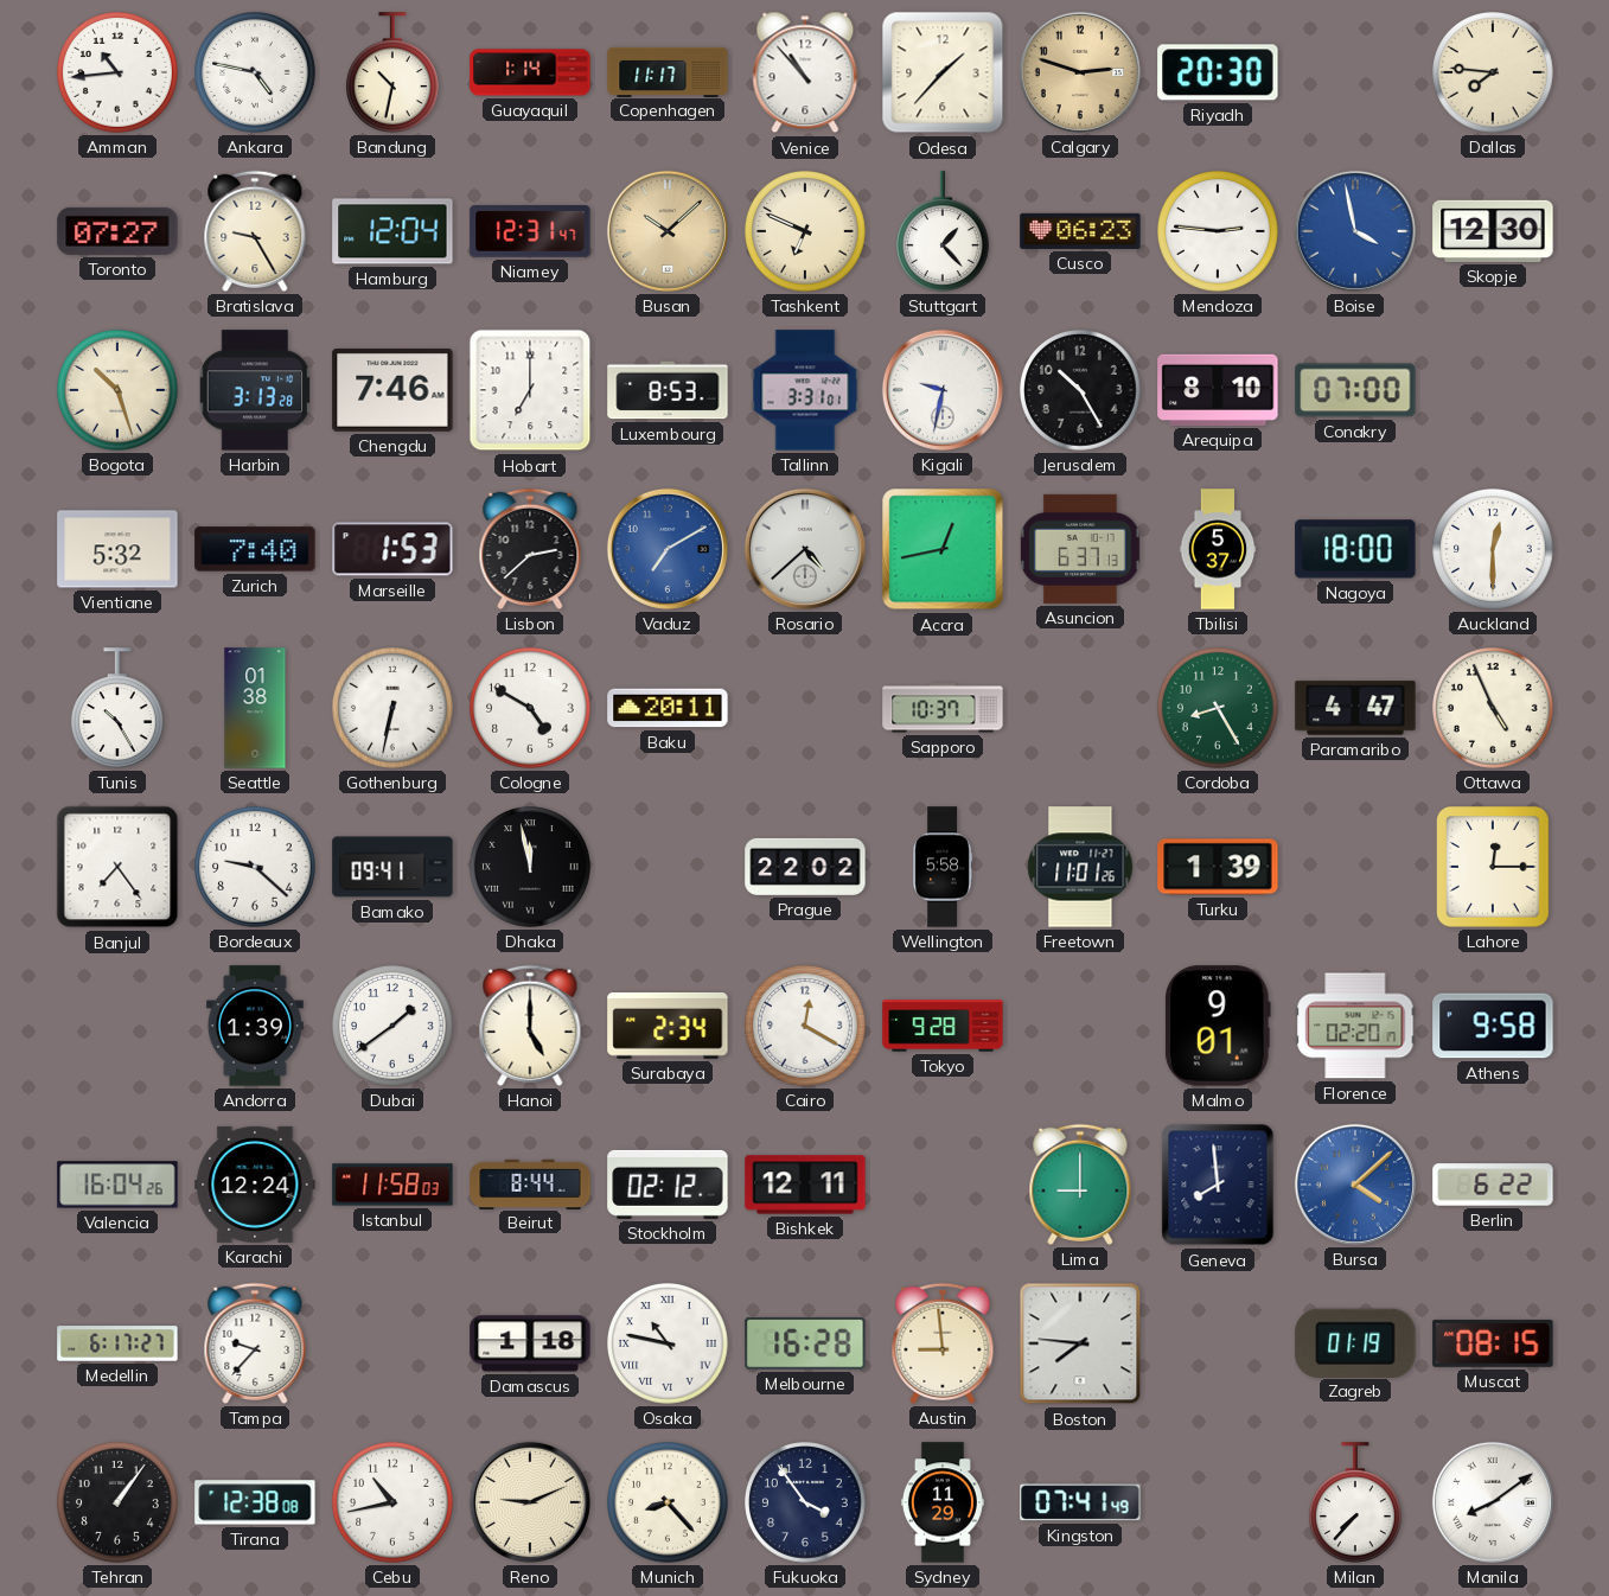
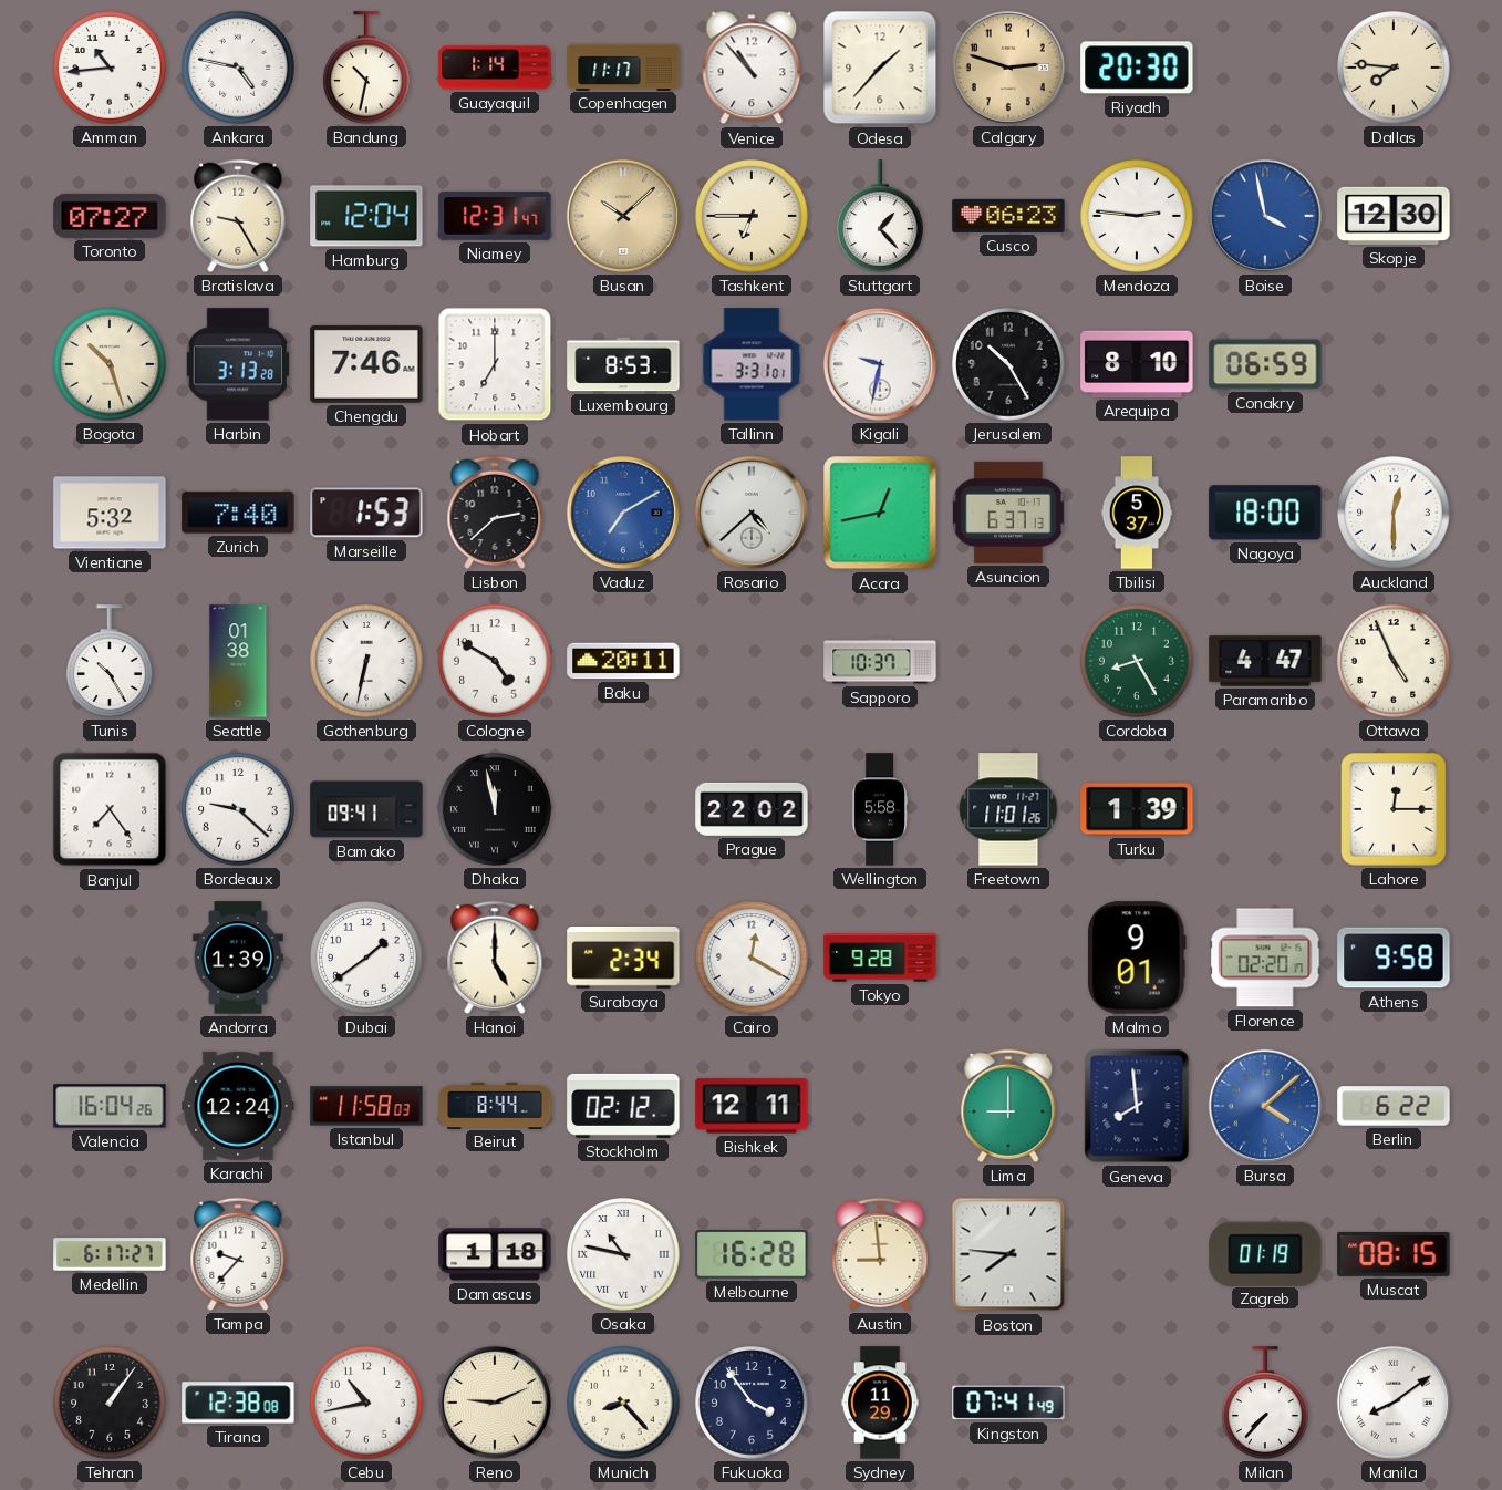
Tashkent: 6:49 -> 6:45
Conakry: 07:00 -> 06:59
